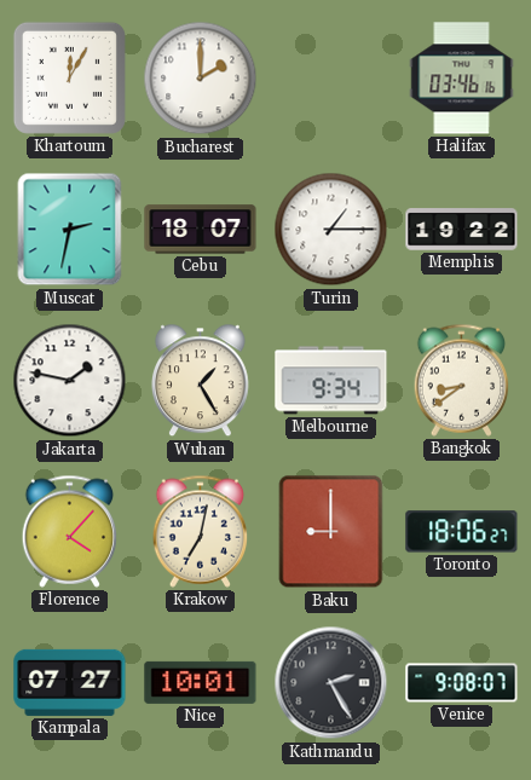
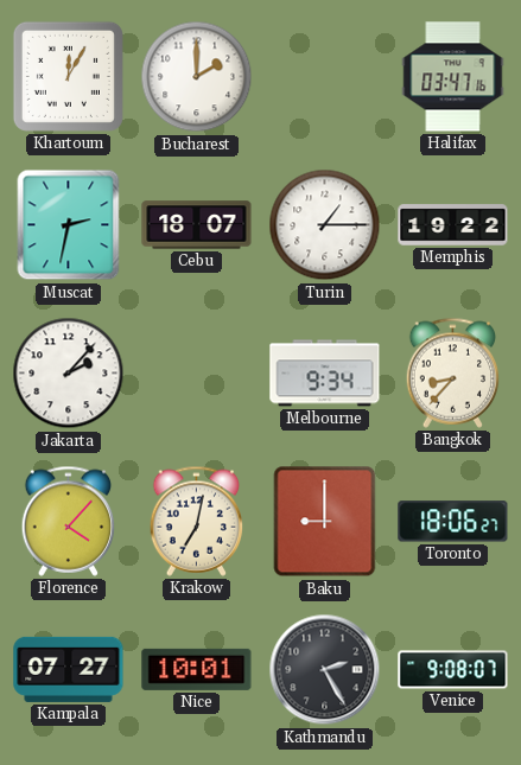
Halifax: 03:46 -> 03:47
Jakarta: 1:47 -> 2:07
Wuhan: 1:25 -> none
Bangkok: 8:39 -> 8:37
